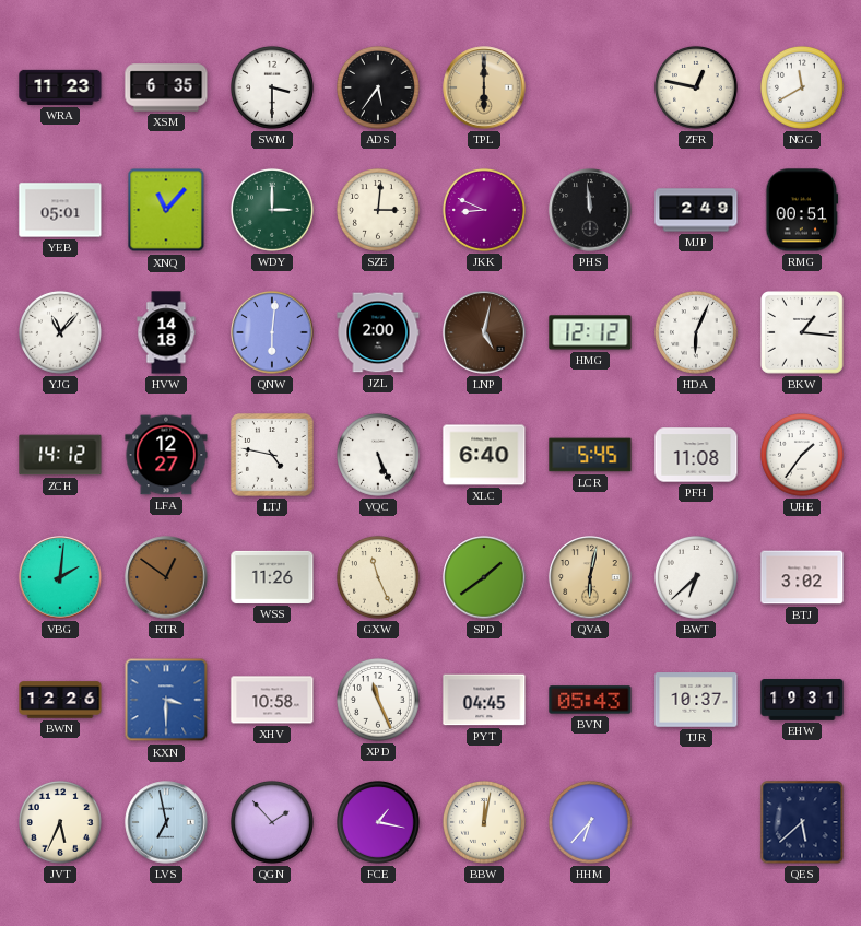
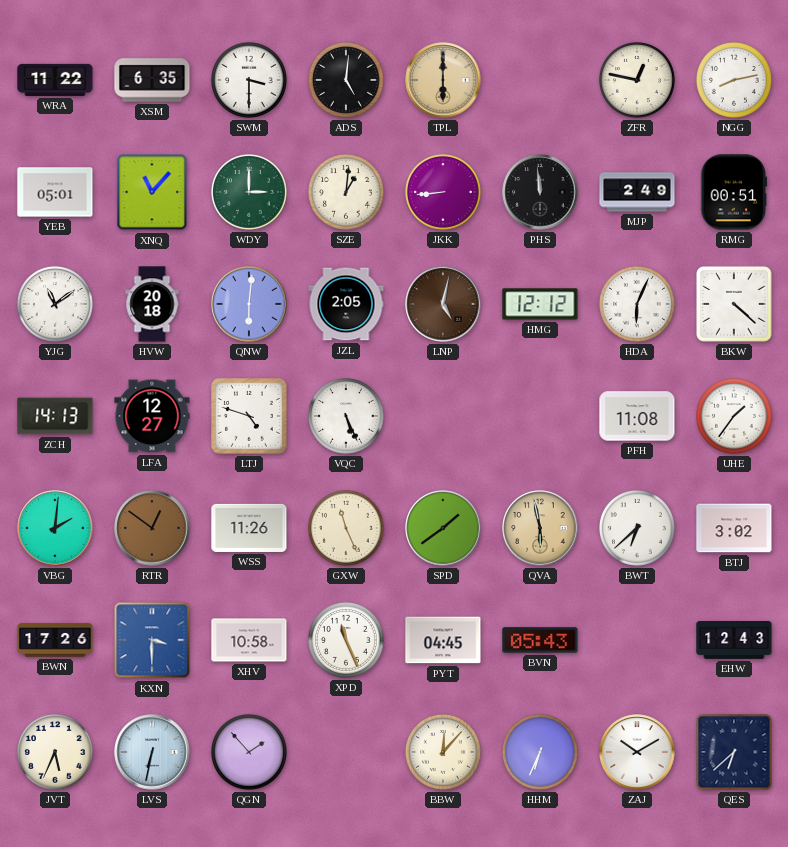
WRA: 11:23 -> 11:22
ADS: 5:36 -> 5:01
NGG: 11:40 -> 8:13
SZE: 3:01 -> 1:01
JKK: 8:49 -> 8:44
YJG: 11:07 -> 11:09
HVW: 14:18 -> 20:18
JZL: 2:00 -> 2:05
BKW: 1:16 -> 4:22
ZCH: 14:12 -> 14:13
LTJ: 4:47 -> 4:48
XLC: 6:40 -> none
LCR: 5:45 -> none
QVA: 6:02 -> 5:58
BWN: 12:26 -> 17:26
TJR: 10:37 -> none
EHW: 19:31 -> 12:43
LVS: 6:58 -> 6:32
FCE: 1:17 -> none
BBW: 12:02 -> 12:07
HHM: 6:37 -> 6:34
ZAJ: none -> 10:10
QES: 5:38 -> 6:38
